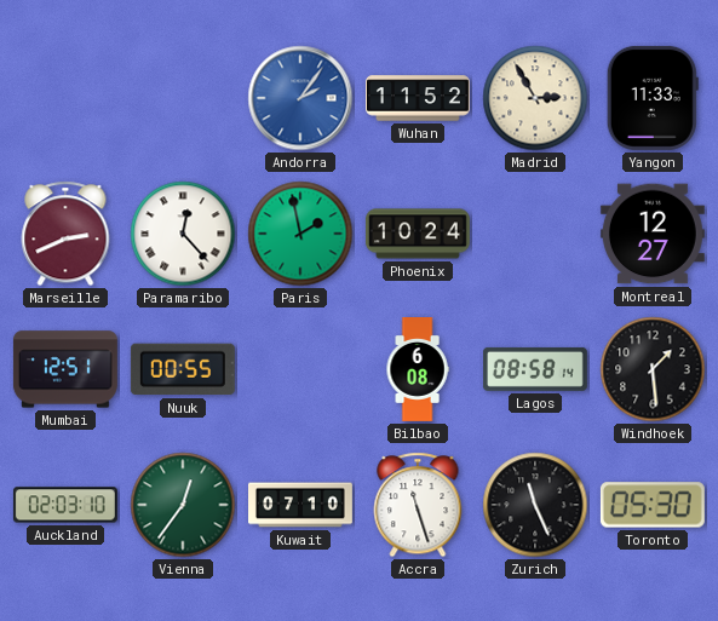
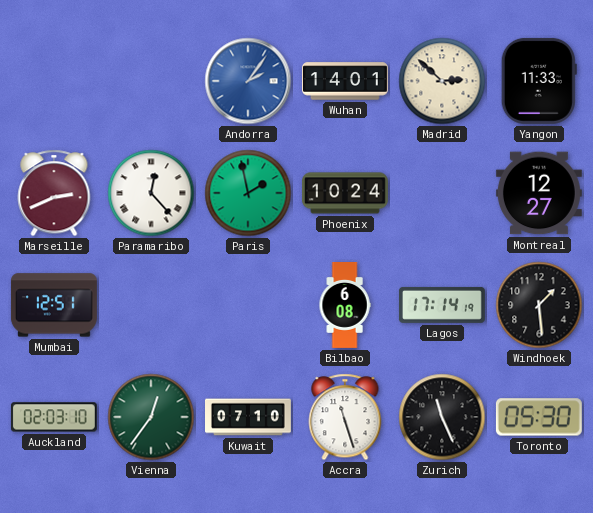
Wuhan: 11:52 -> 14:01
Madrid: 2:55 -> 2:52
Nuuk: 00:55 -> none
Lagos: 08:58 -> 17:14
